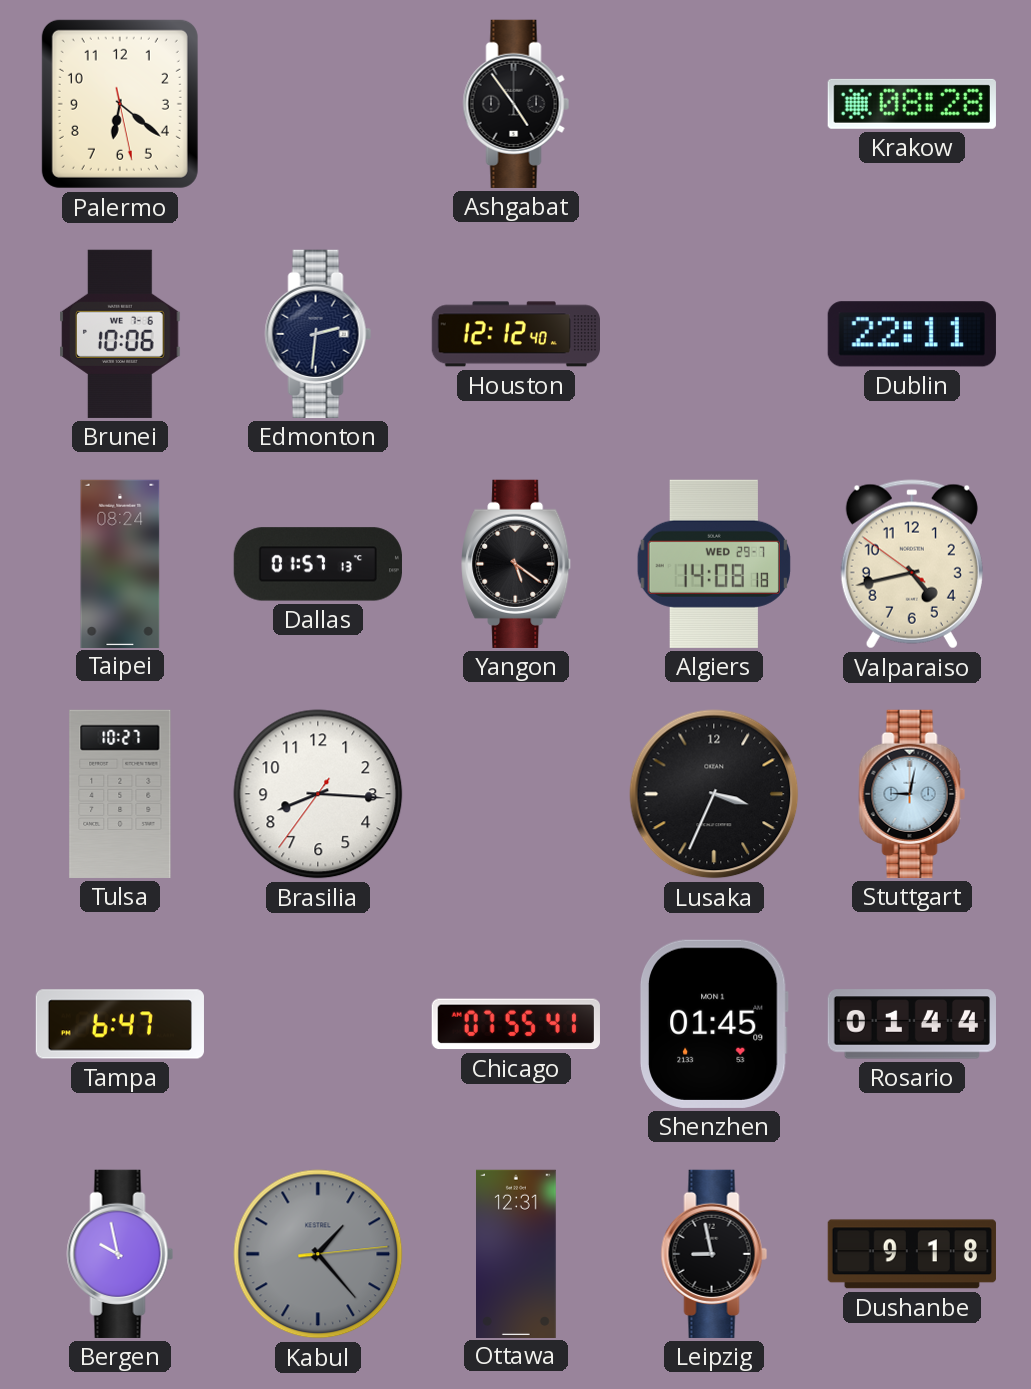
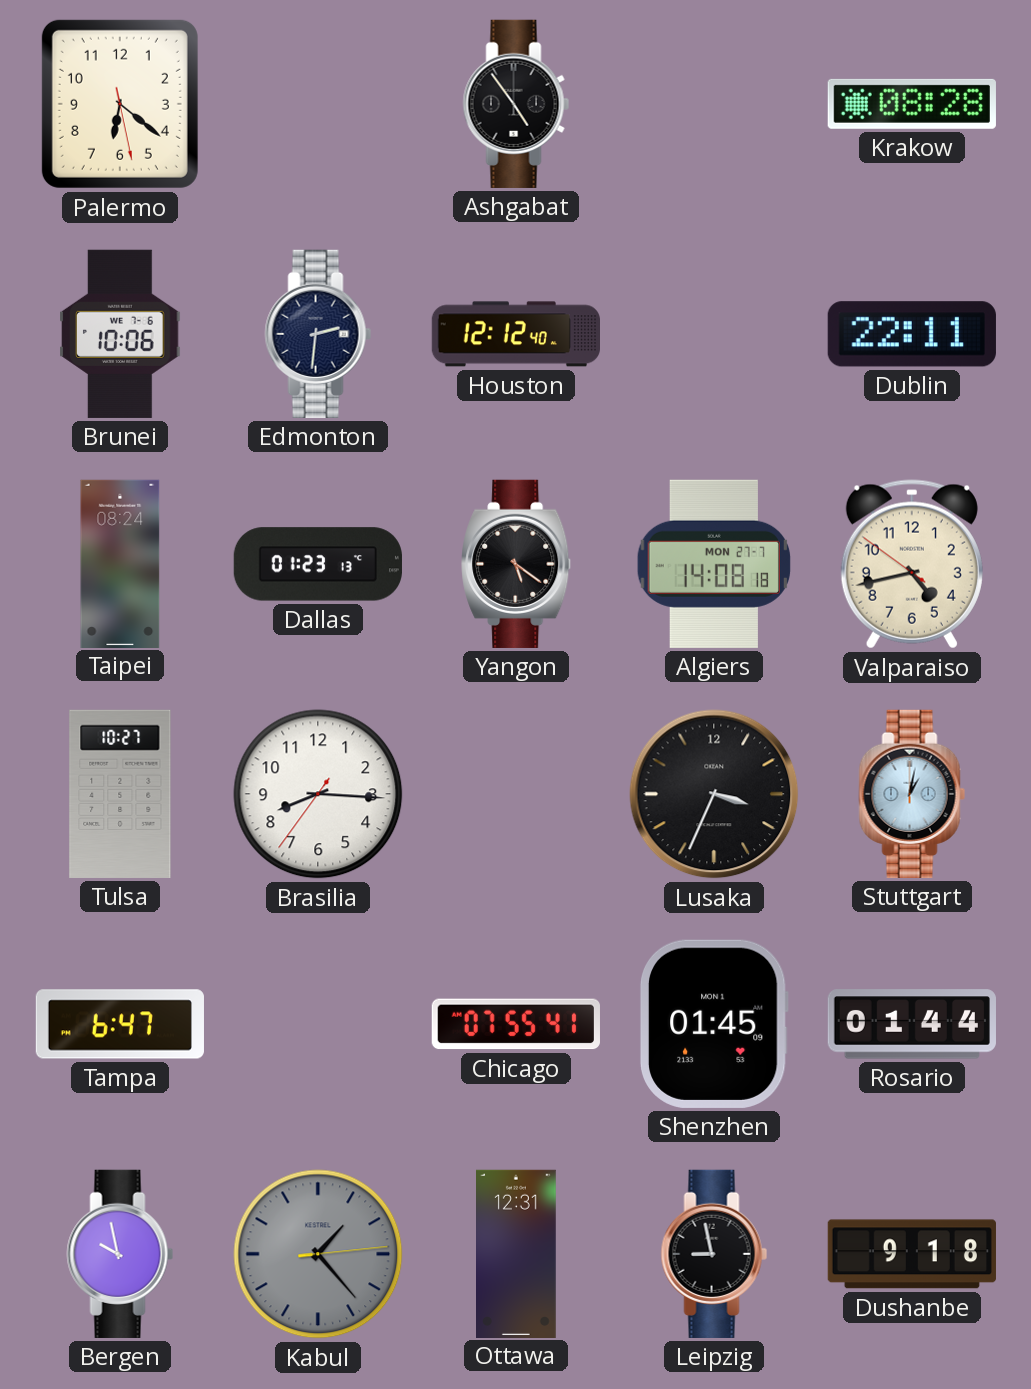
Dallas: 01:57 -> 01:23
Algiers date: WED 29-7 -> MON 27-7
Stuttgart: 9:02 -> 1:02
